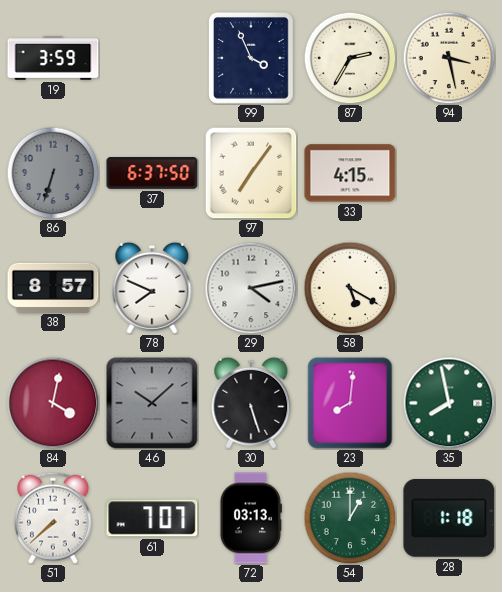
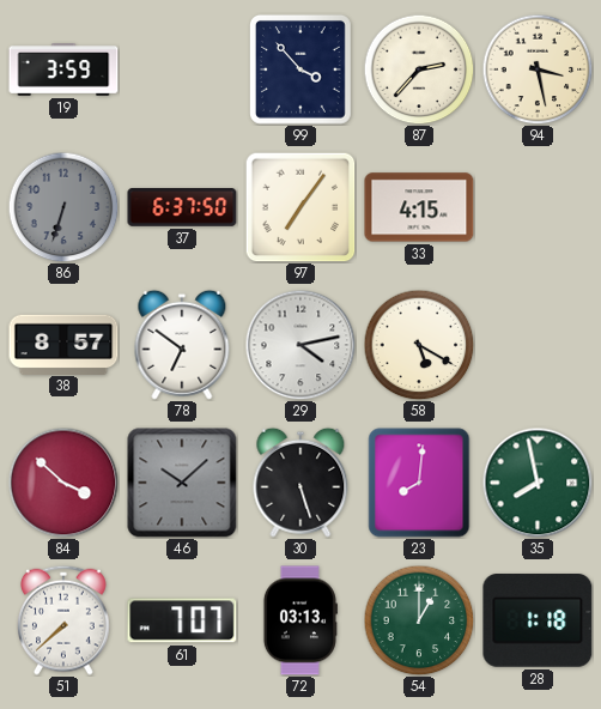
99: 3:56 -> 3:53
87: 2:35 -> 2:37
78: 7:49 -> 6:51
84: 4:02 -> 3:52
